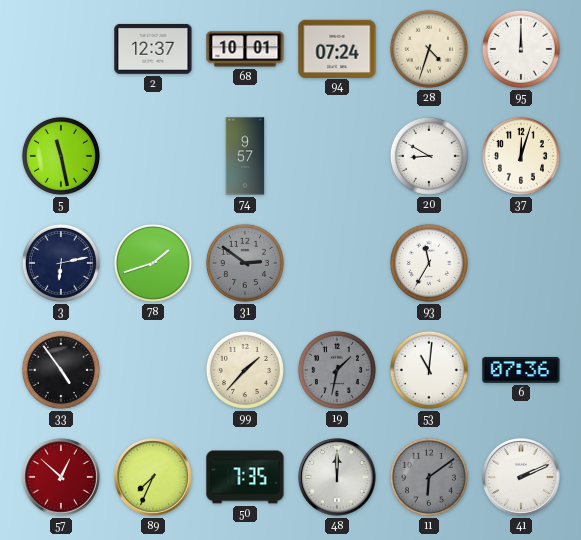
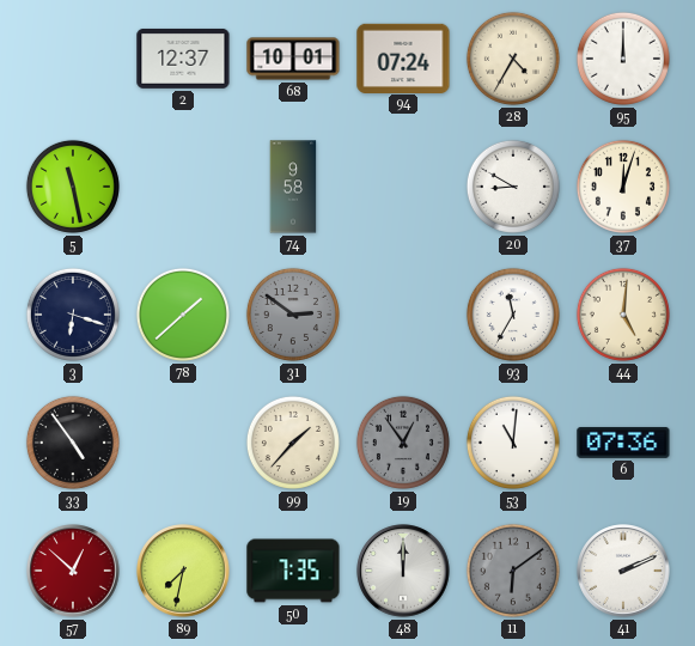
28: 4:33 -> 4:35
74: 9:57 -> 9:58
3: 6:13 -> 6:18
78: 1:42 -> 1:38
44: none -> 5:01
19: 1:32 -> 12:54
89: 7:34 -> 7:32
